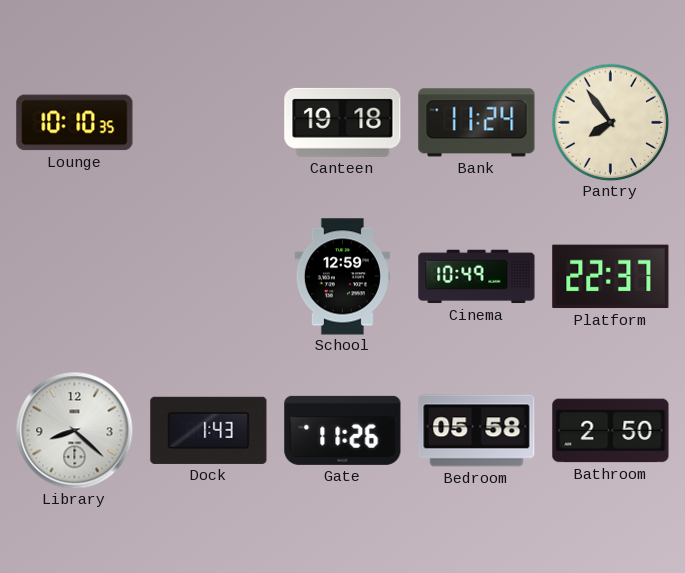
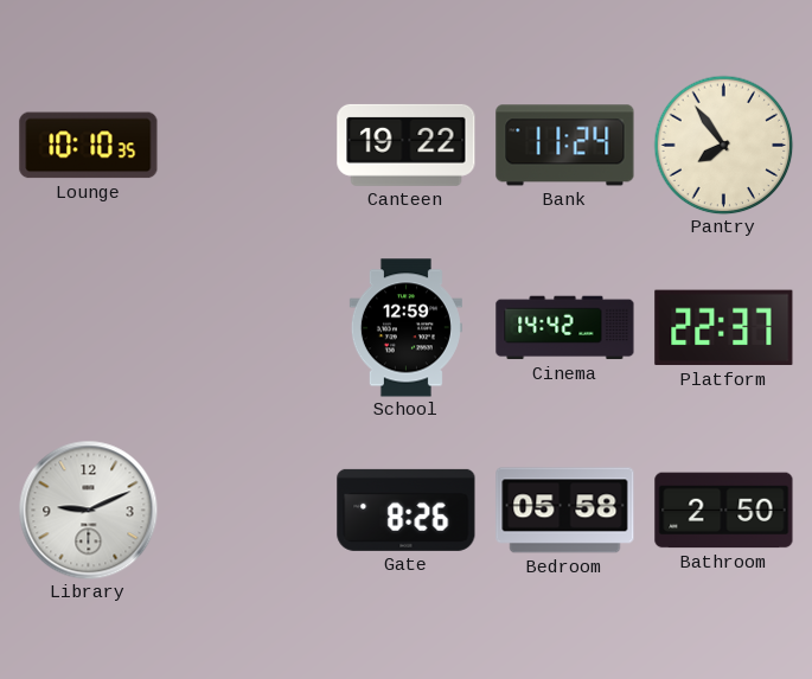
Canteen: 19:18 -> 19:22
Cinema: 10:49 -> 14:42
Library: 8:22 -> 9:11
Dock: 1:43 -> none
Gate: 11:26 -> 8:26
